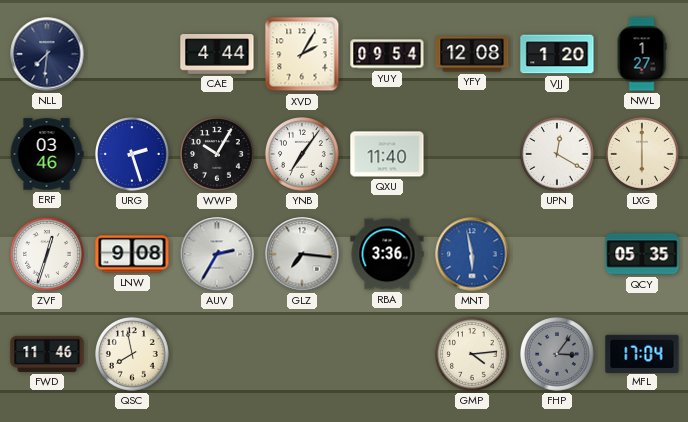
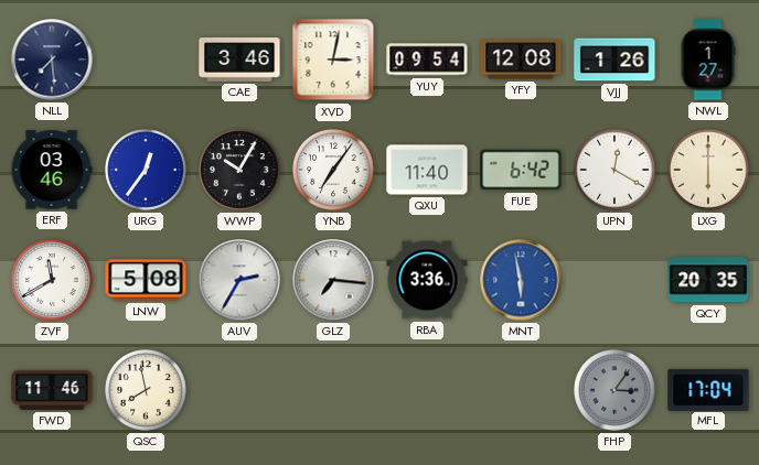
NLL: 7:31 -> 7:29
CAE: 4:44 -> 3:46
XVD: 2:05 -> 3:02
VJJ: 1:20 -> 1:26
URG: 2:27 -> 12:36
FUE: none -> 6:42
ZVF: 12:33 -> 11:40
LNW: 9:08 -> 5:08
QCY: 05:35 -> 20:35
GMP: 4:14 -> none
